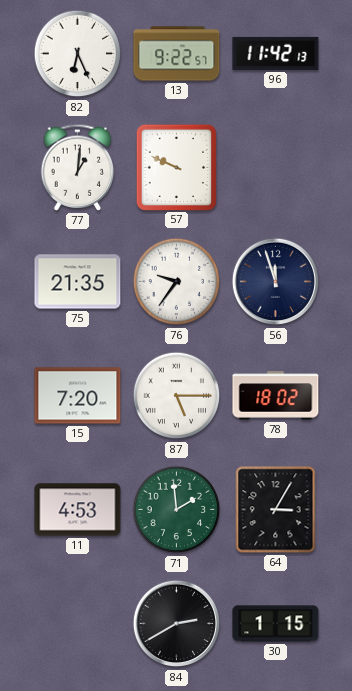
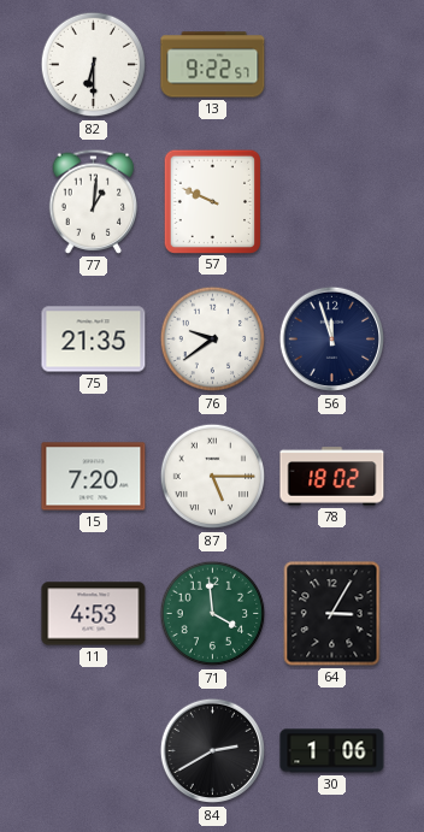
82: 6:26 -> 6:30
96: 11:42 -> none
76: 9:36 -> 9:39
71: 1:59 -> 3:59
30: 1:15 -> 1:06
